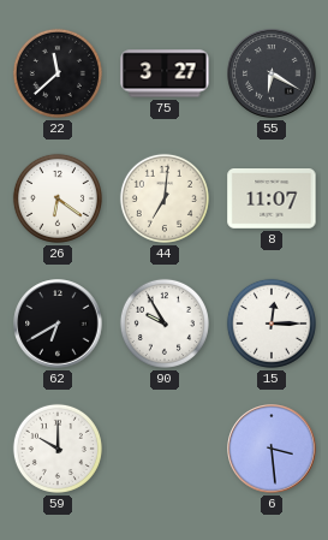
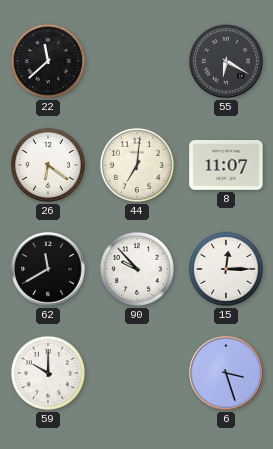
75: 3:27 -> none
62: 6:40 -> 11:40
90: 9:55 -> 9:53
6: 3:29 -> 3:27
